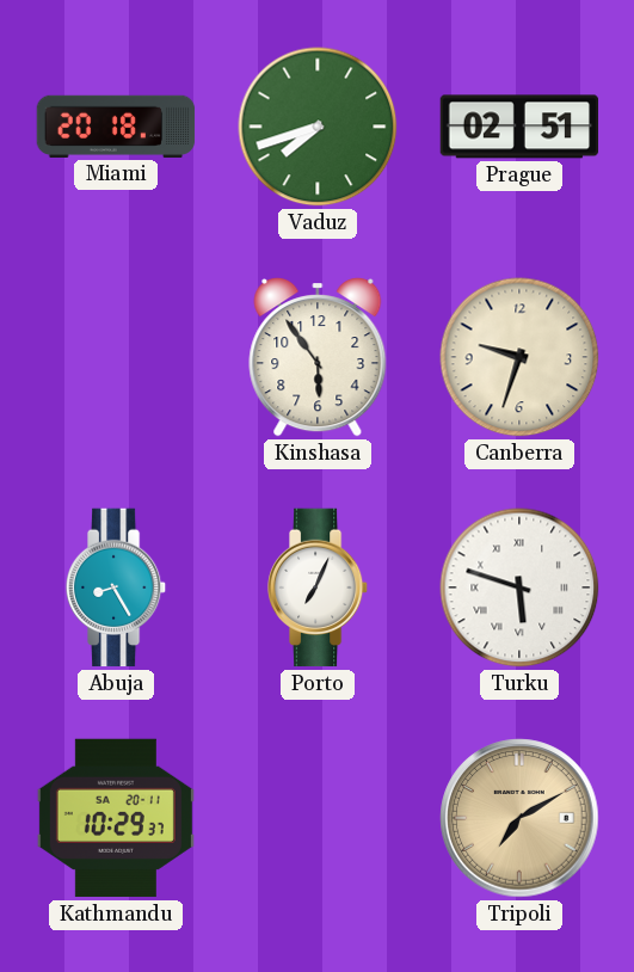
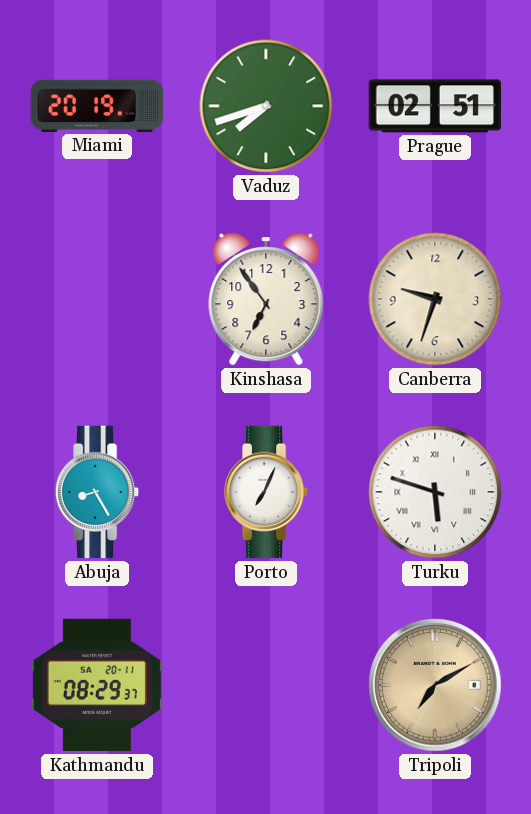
Miami: 20:18 -> 20:19
Kinshasa: 5:54 -> 6:54
Kathmandu: 10:29 -> 08:29
